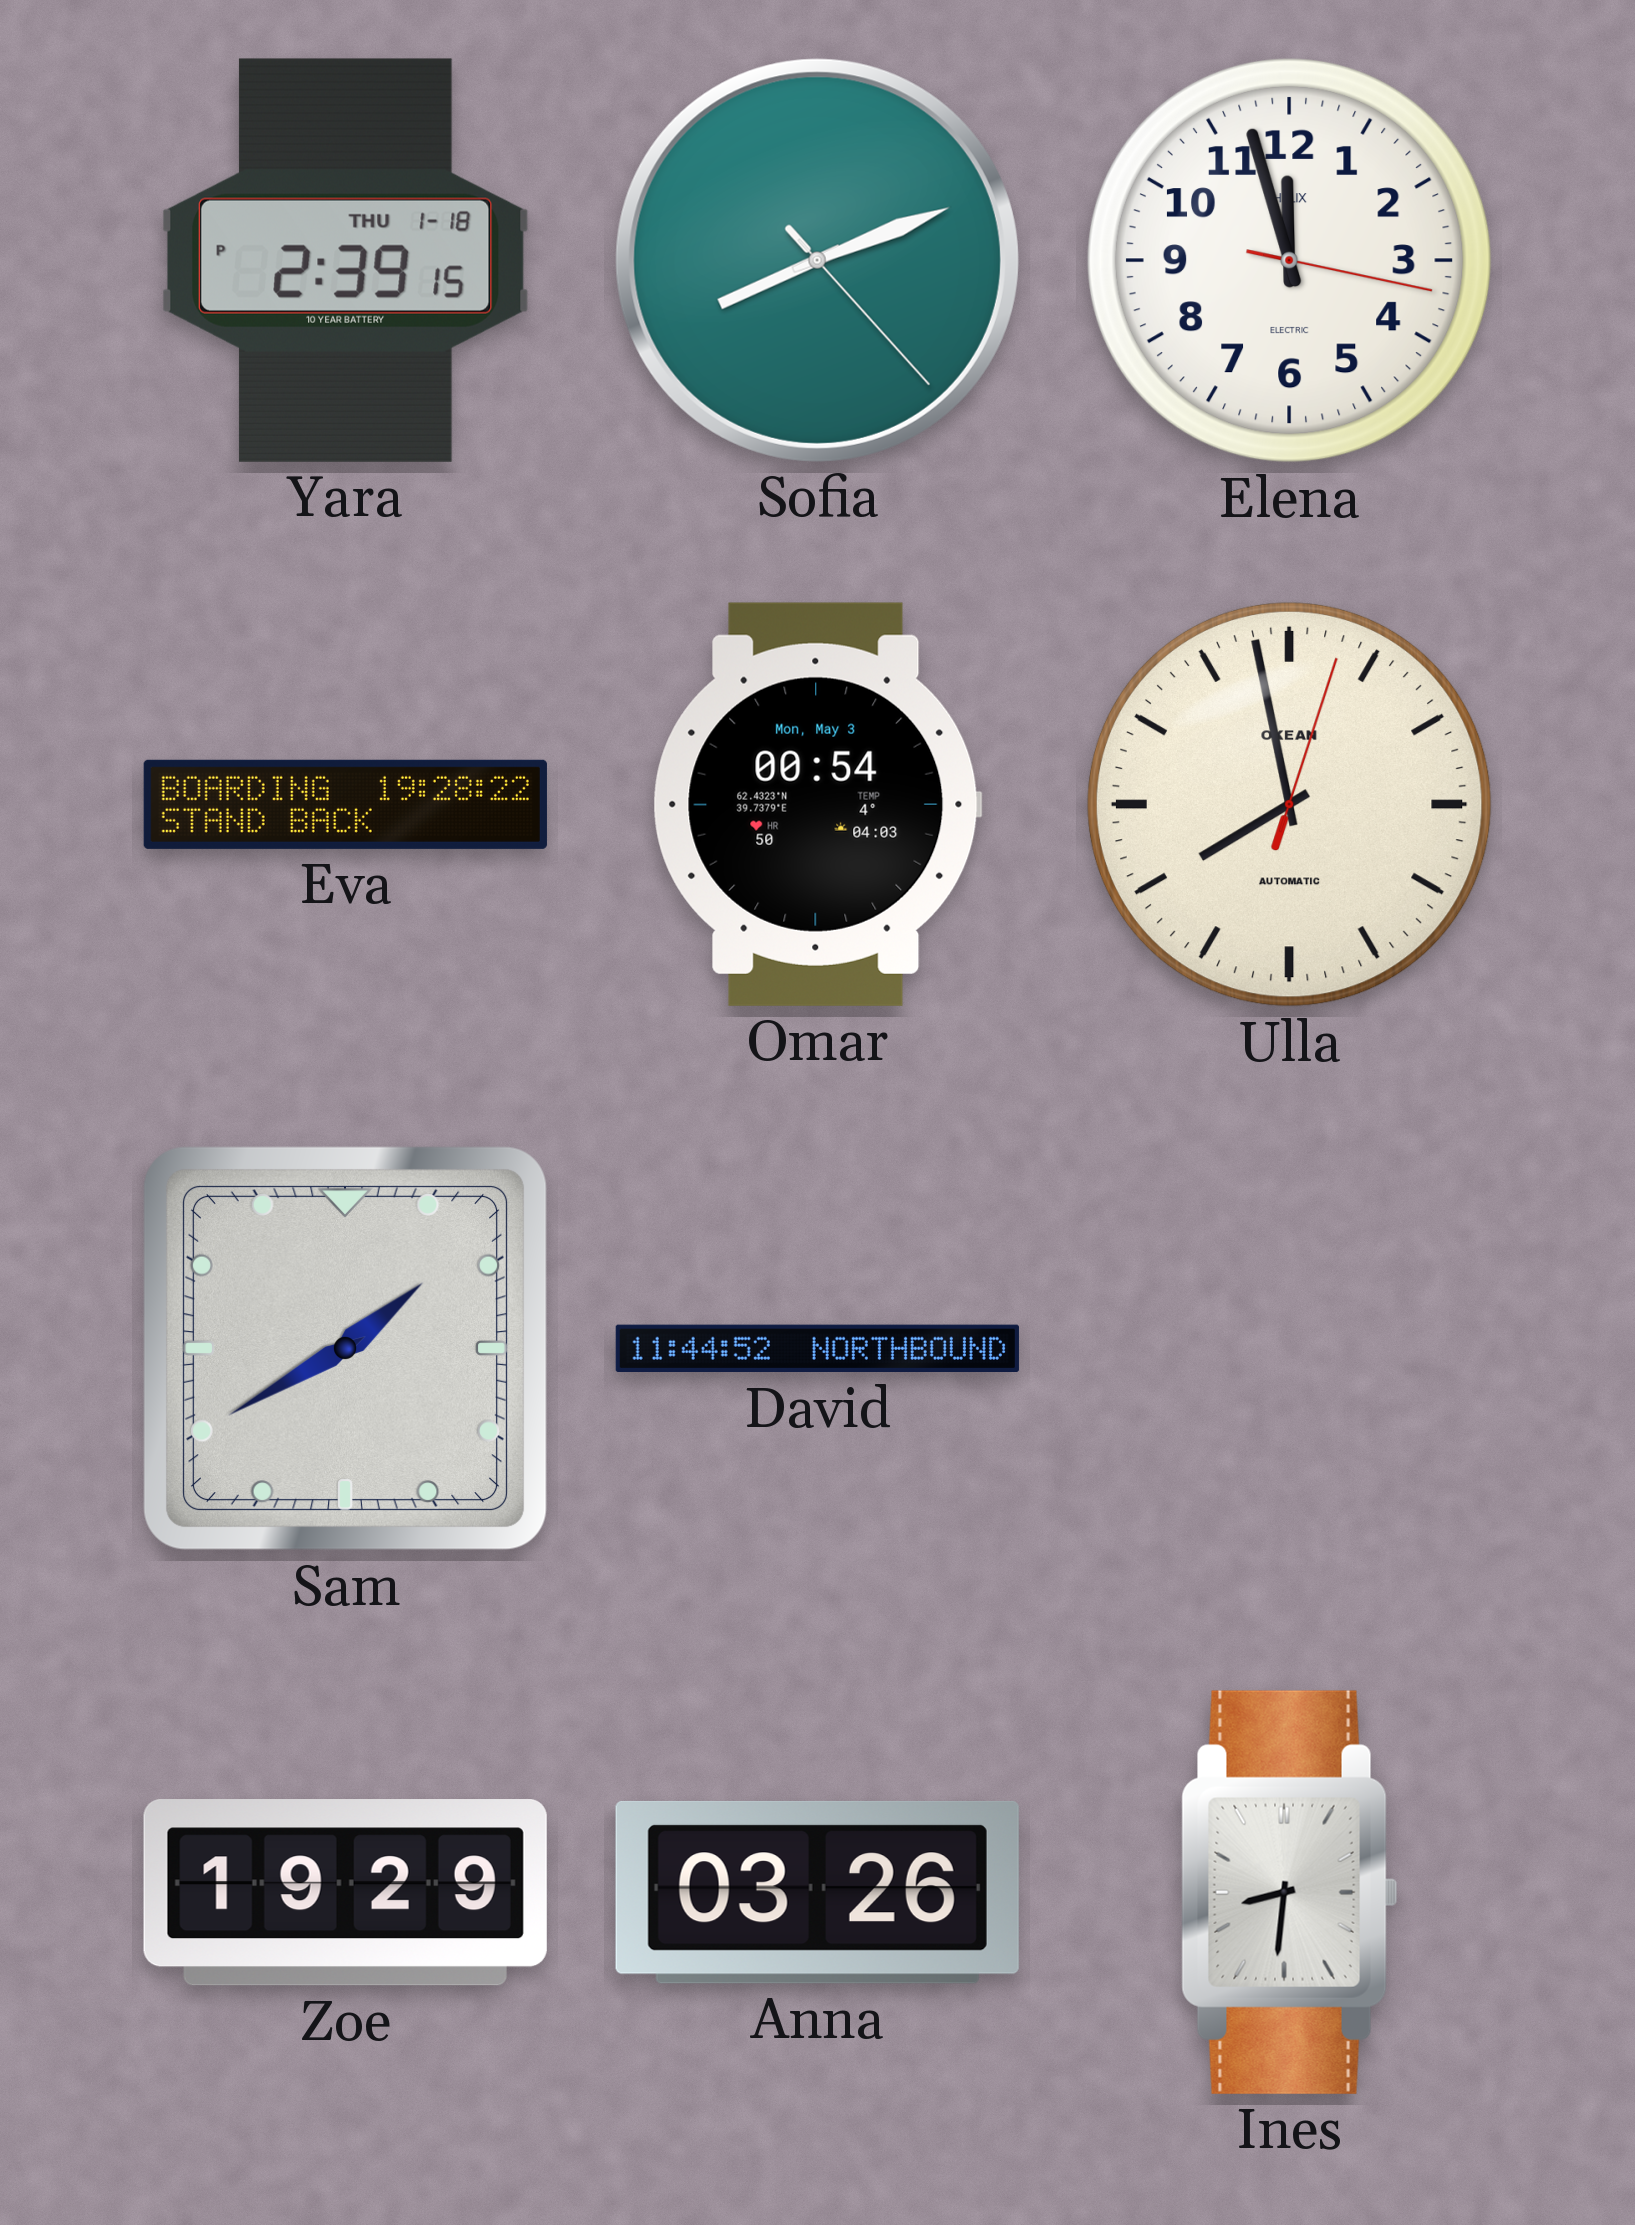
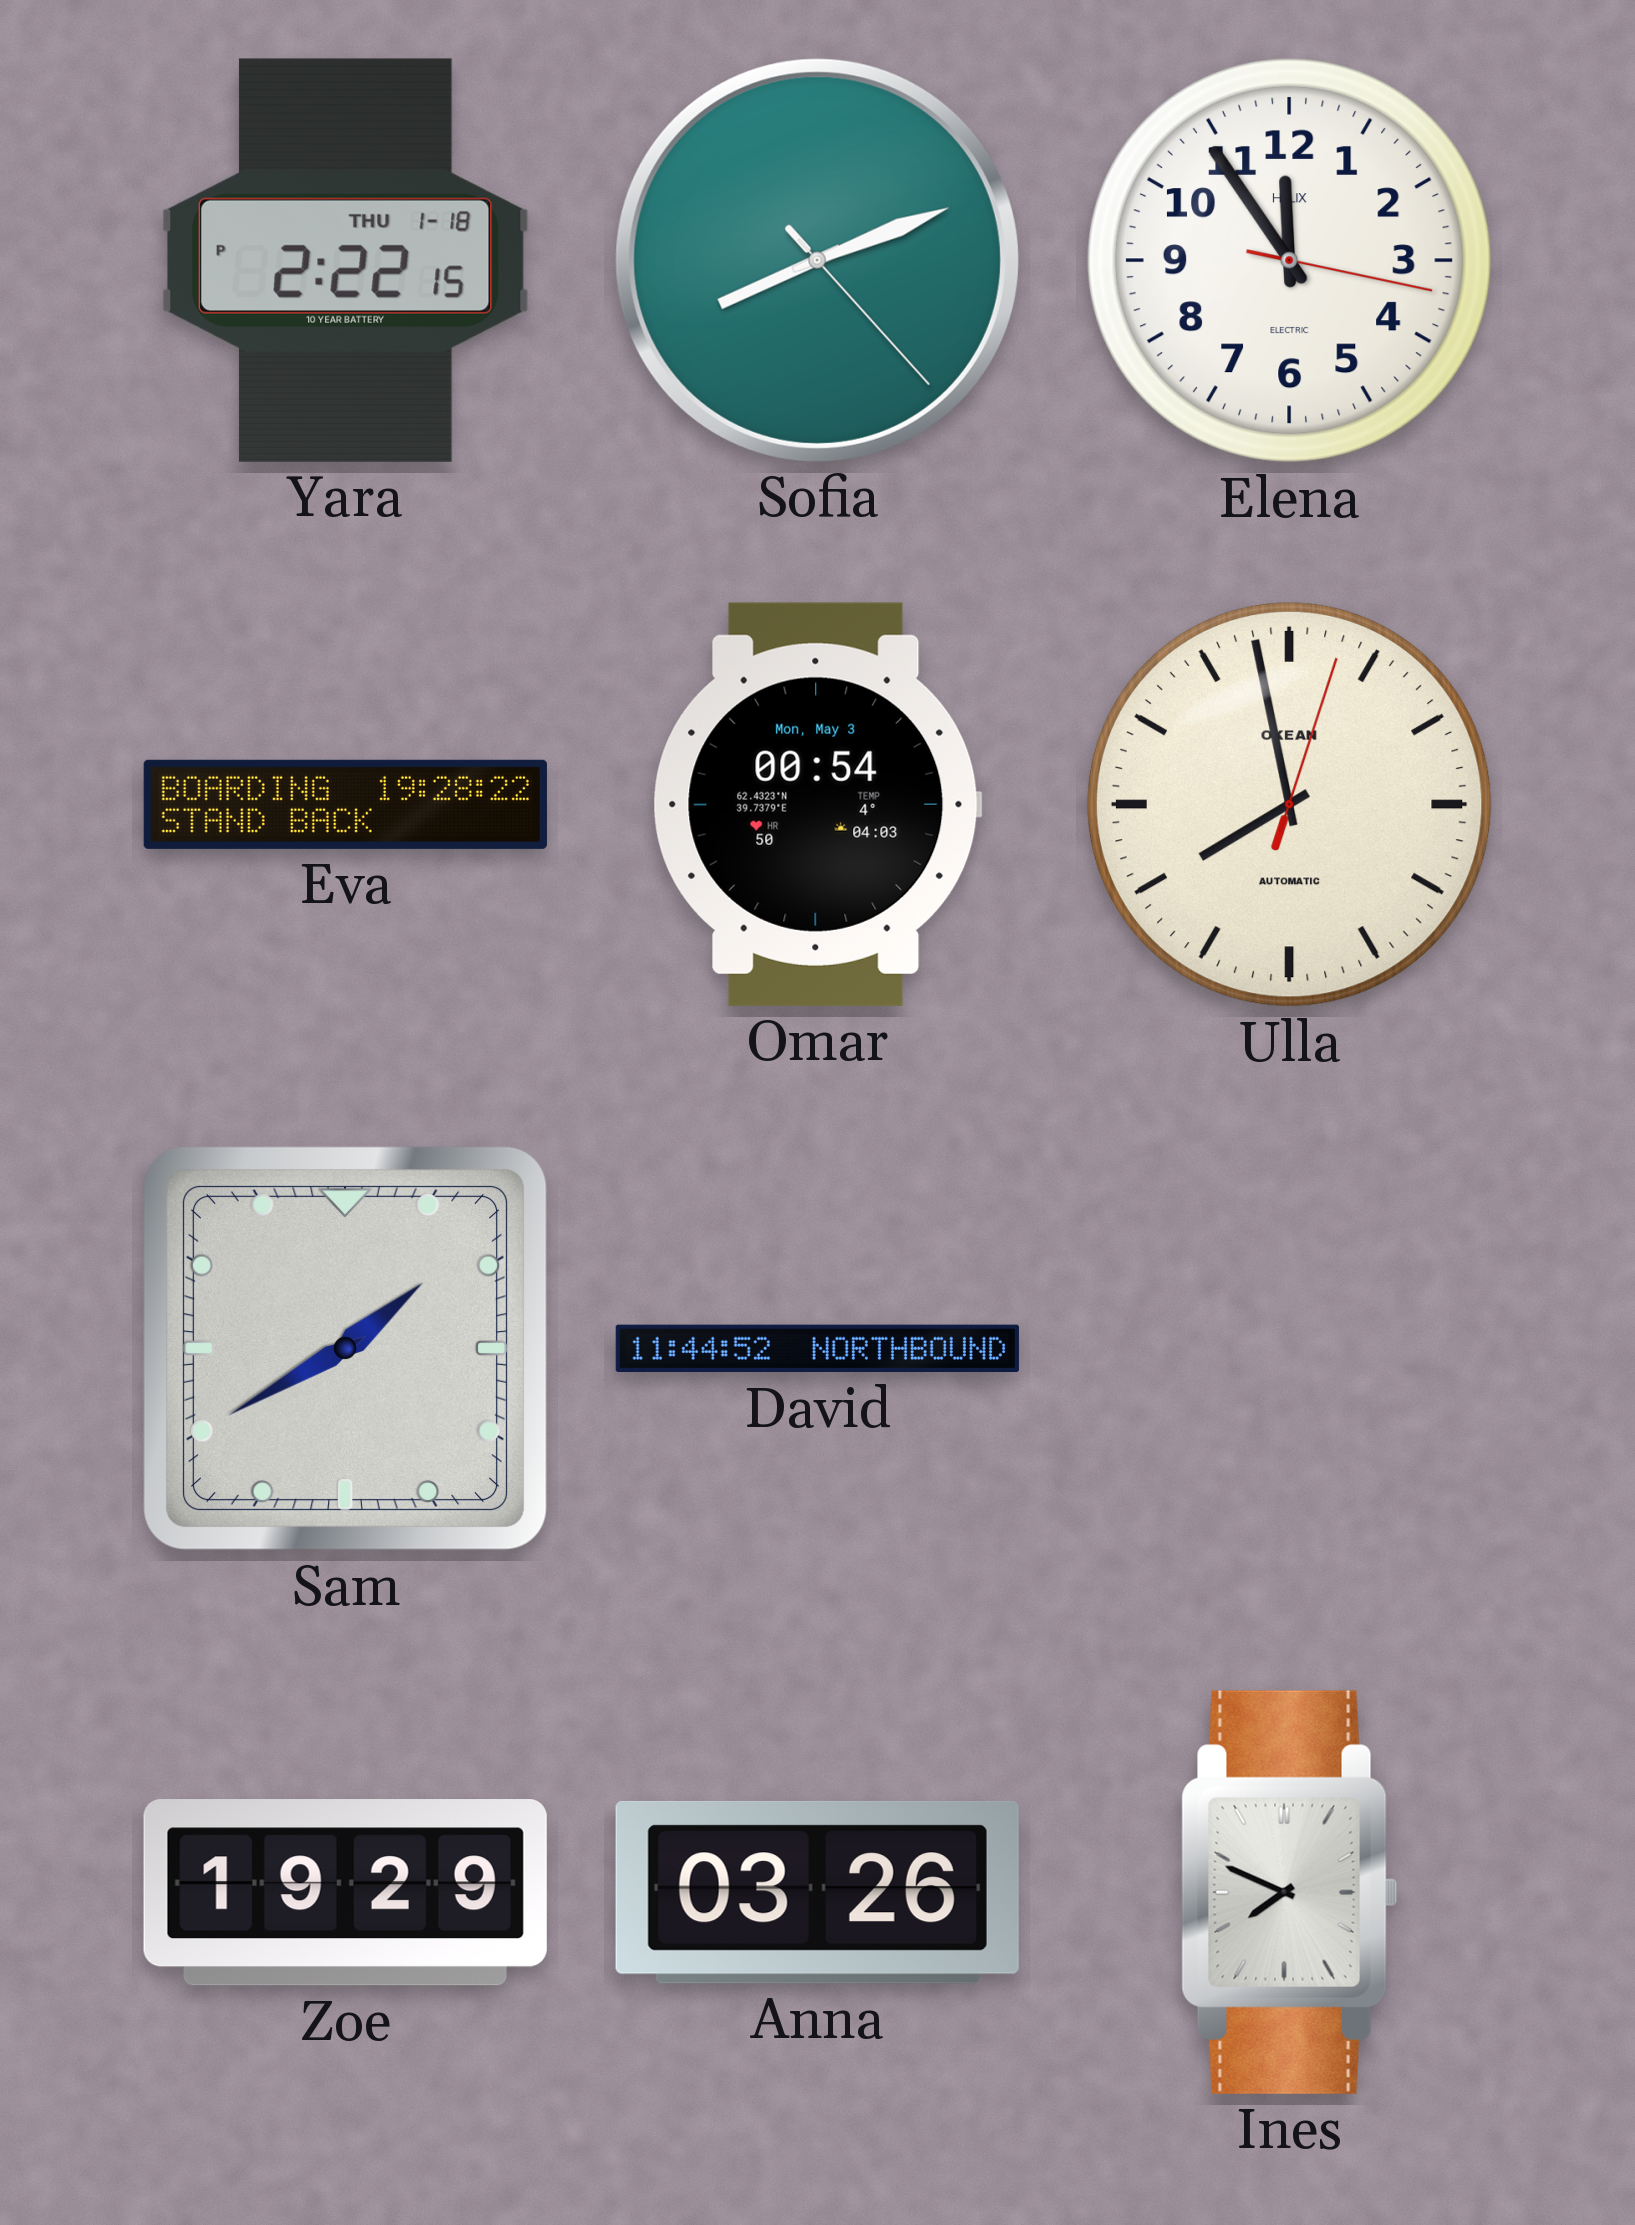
Yara: 2:39 -> 2:22
Elena: 11:57 -> 11:54
Ines: 8:31 -> 7:49
